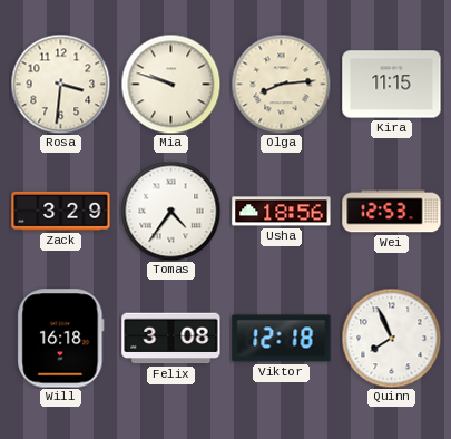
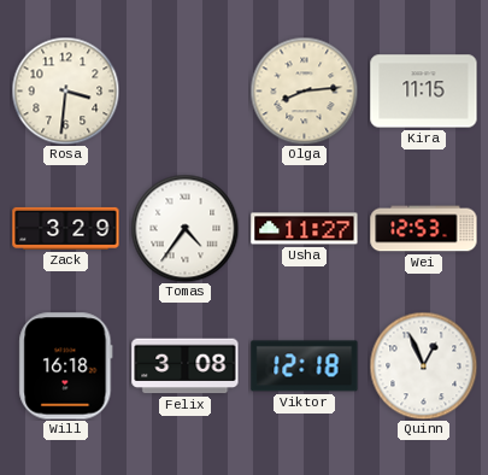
Mia: 9:48 -> none
Usha: 18:56 -> 11:27
Quinn: 7:56 -> 12:56
